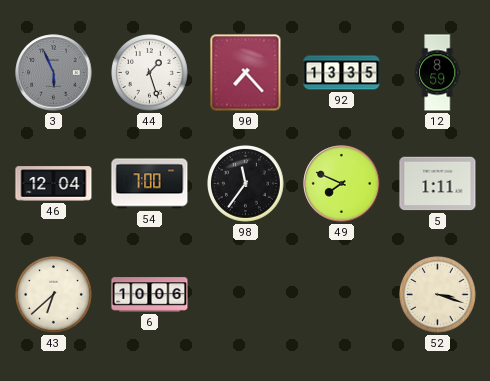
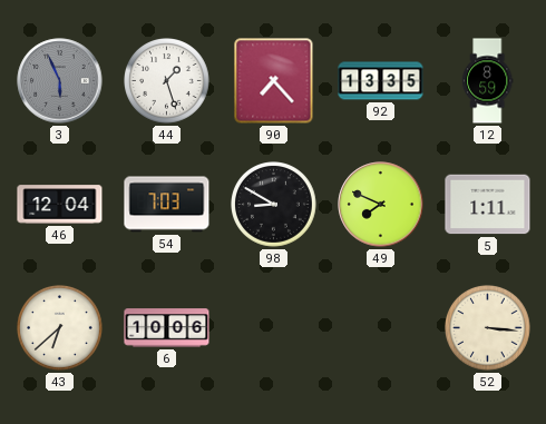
54: 7:00 -> 7:03
98: 11:36 -> 8:50
52: 3:18 -> 3:16
